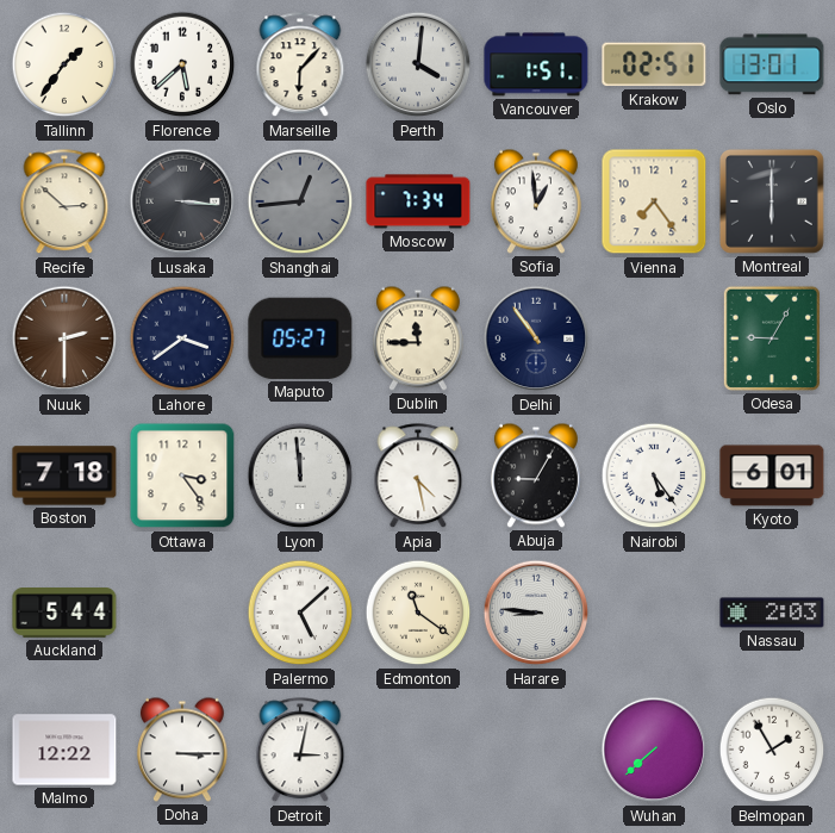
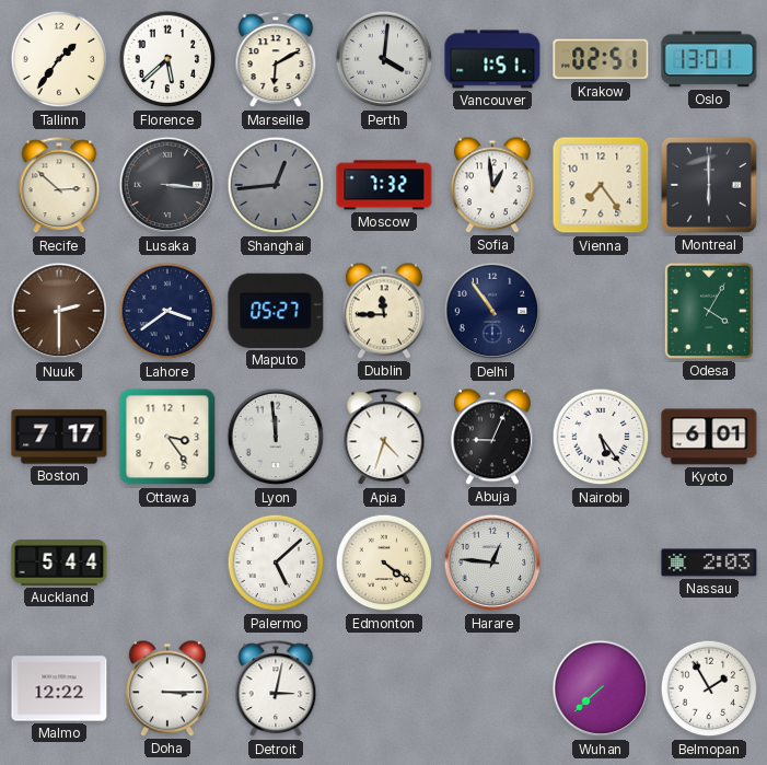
Marseille: 6:07 -> 6:10
Moscow: 7:34 -> 7:32
Odesa: 9:05 -> 4:05
Boston: 7:18 -> 7:17
Apia: 4:28 -> 4:33
Abuja: 9:05 -> 9:04
Edmonton: 11:21 -> 4:21
Harare: 8:46 -> 12:46
